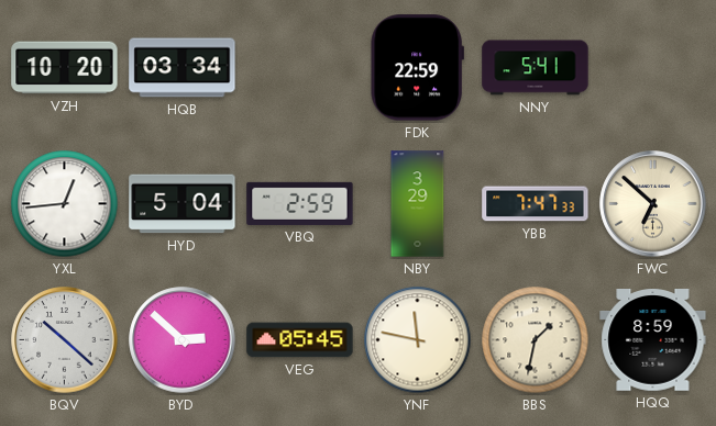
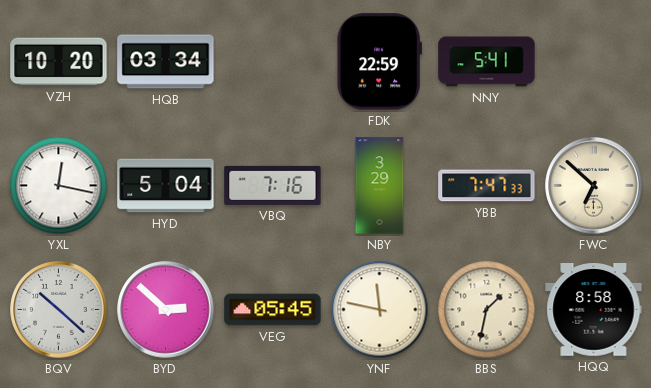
YXL: 12:44 -> 12:17
VBQ: 2:59 -> 7:16
HQQ: 8:59 -> 8:58
